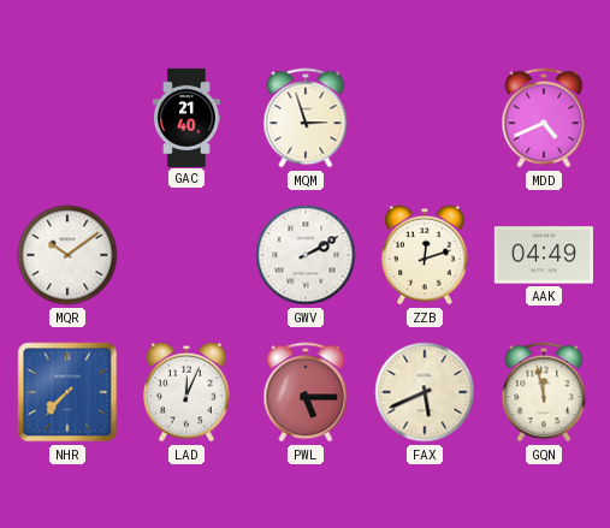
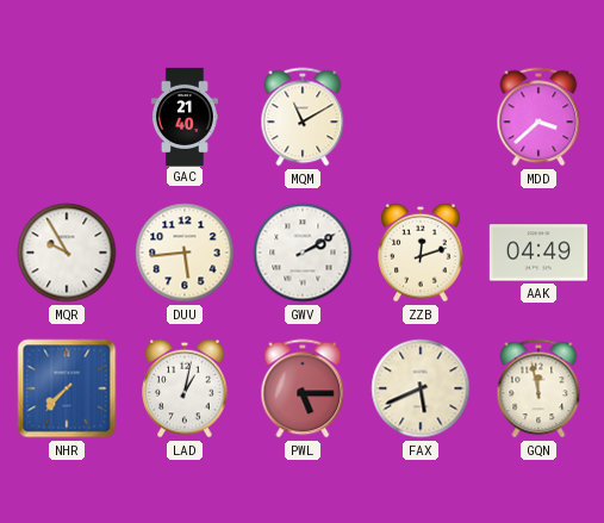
MQM: 2:57 -> 11:10
MDD: 4:41 -> 3:38
MQR: 10:09 -> 9:55
DUU: none -> 5:44
LAD: 12:04 -> 1:02
